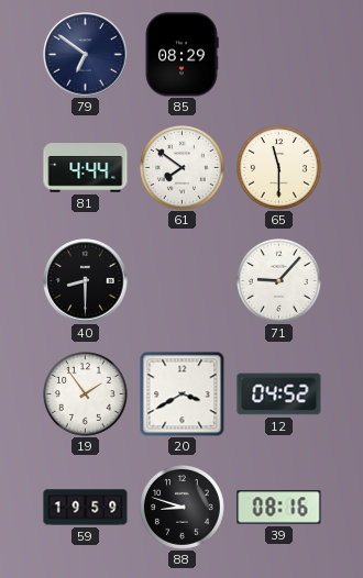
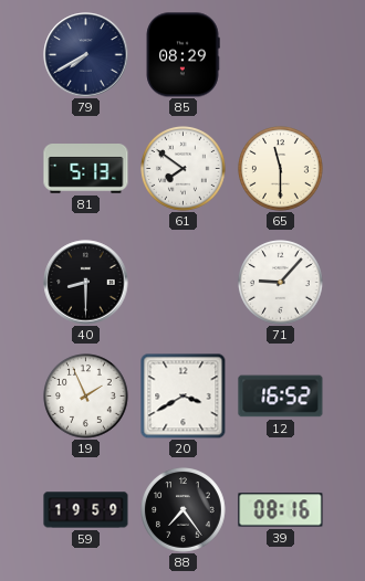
79: 6:51 -> 7:40
81: 4:44 -> 5:13
19: 1:54 -> 1:56
12: 04:52 -> 16:52
88: 8:48 -> 7:24
